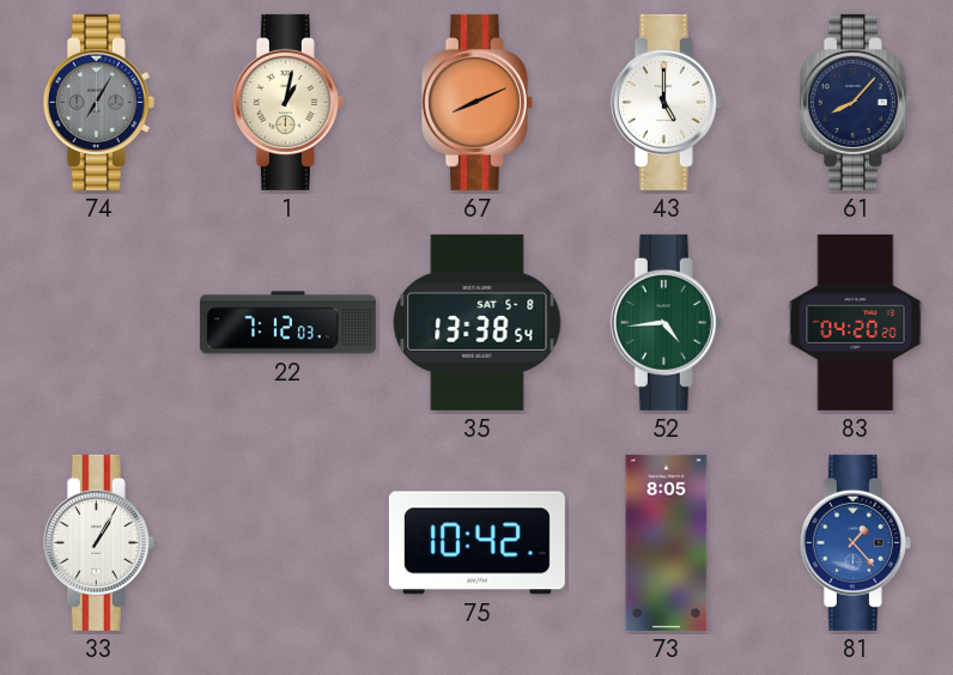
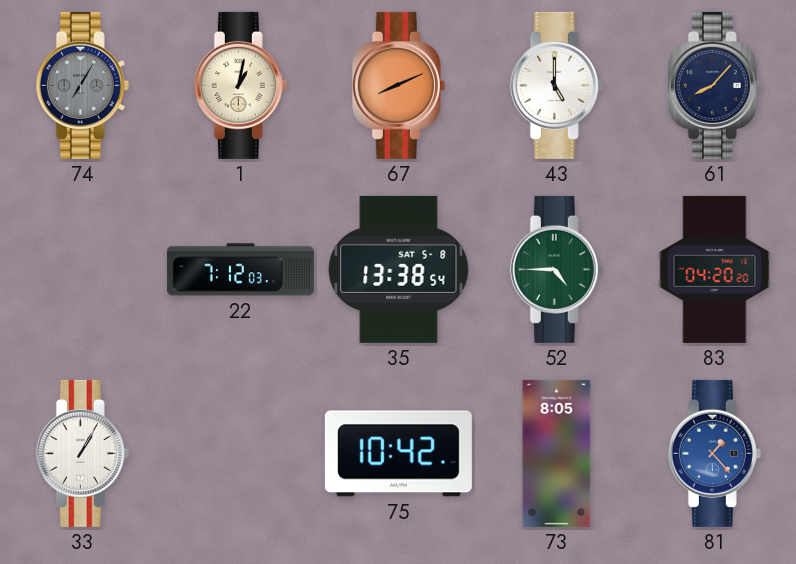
52: 4:44 -> 4:45
